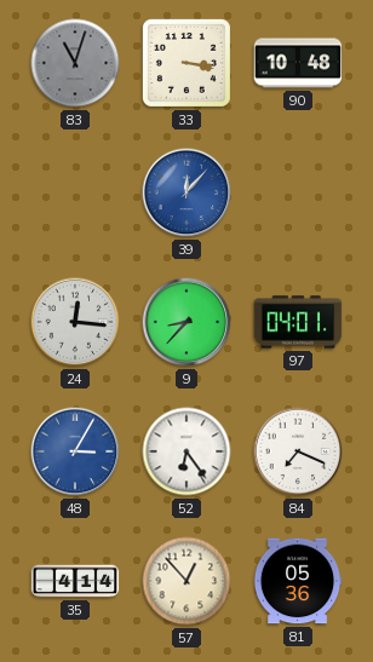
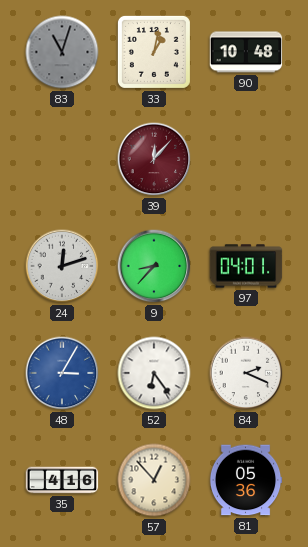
33: 3:17 -> 1:02
39 dial: blue -> burgundy
24: 12:16 -> 12:12
84: 7:19 -> 2:19
35: 4:14 -> 4:16
